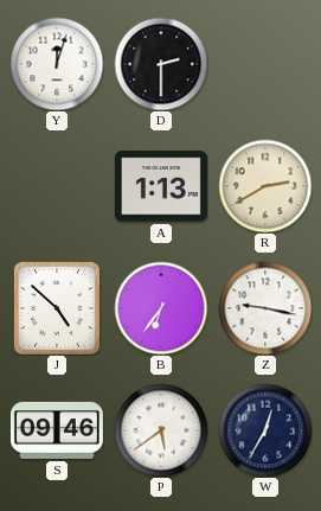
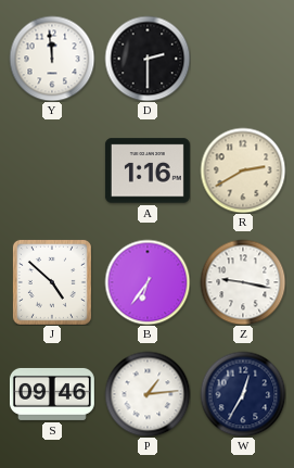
Y: 12:03 -> 11:59
A: 1:13 -> 1:16
P: 5:39 -> 1:14
